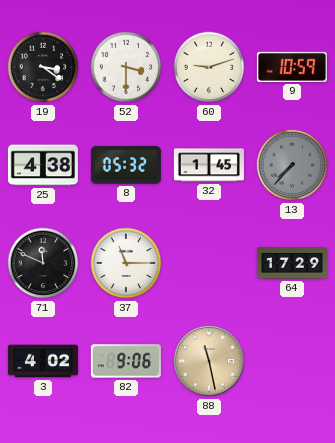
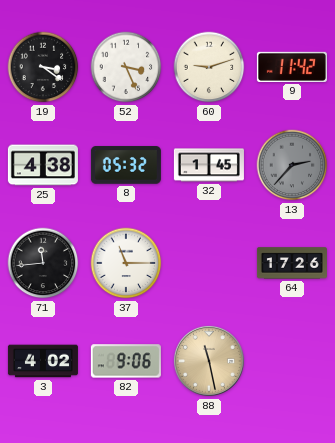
52: 3:30 -> 3:26
9: 10:59 -> 11:42
13: 7:37 -> 2:37
71: 11:49 -> 11:44
64: 17:29 -> 17:26
